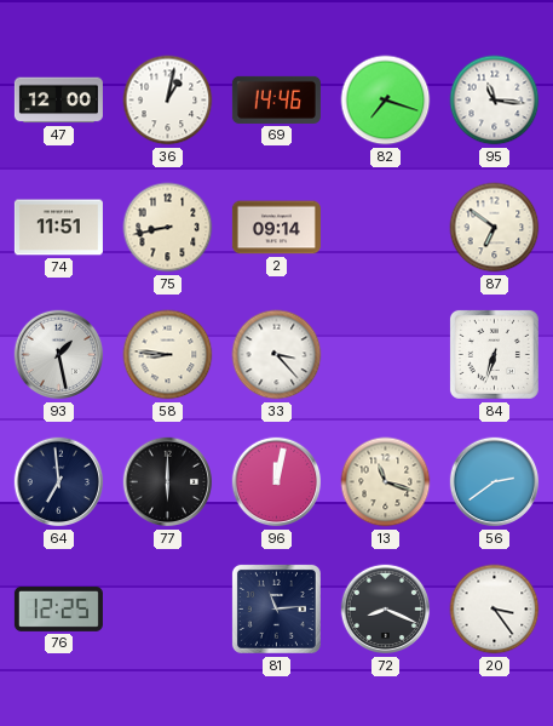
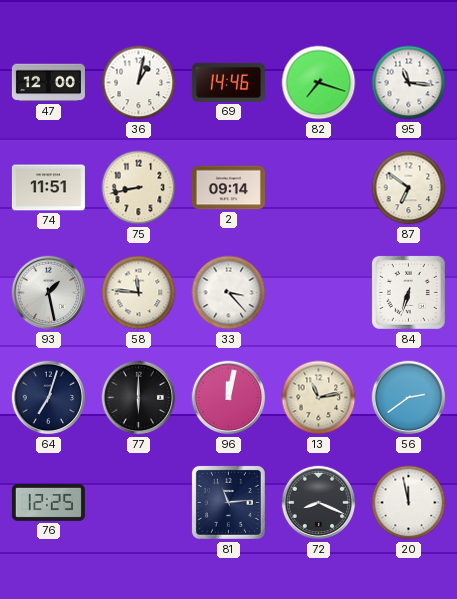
58: 8:46 -> 11:46
64: 6:59 -> 7:03
13: 11:18 -> 11:13
20: 3:24 -> 11:58
